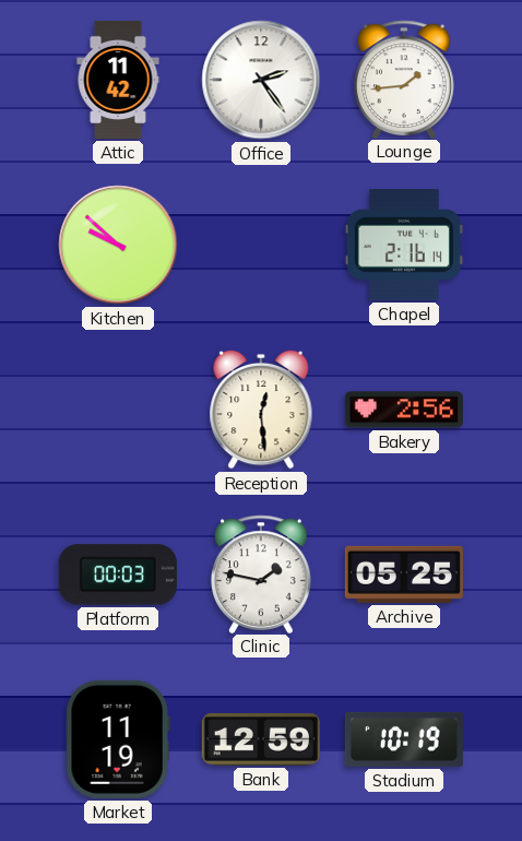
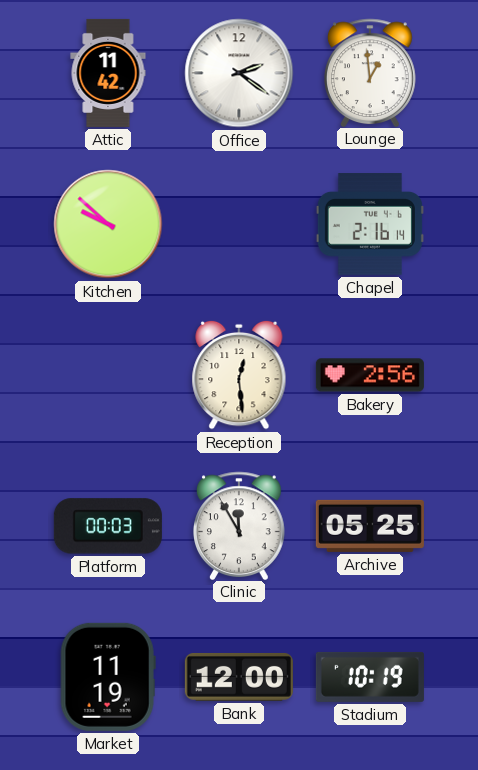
Office: 2:24 -> 2:21
Lounge: 1:44 -> 12:59
Clinic: 1:47 -> 11:55
Bank: 12:59 -> 12:00
